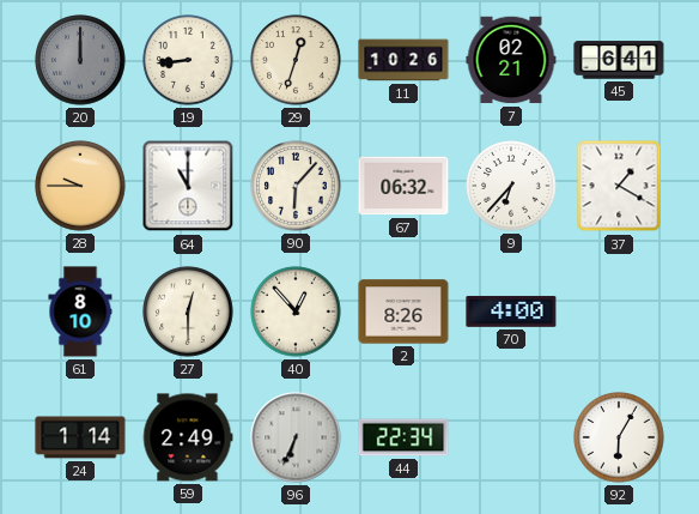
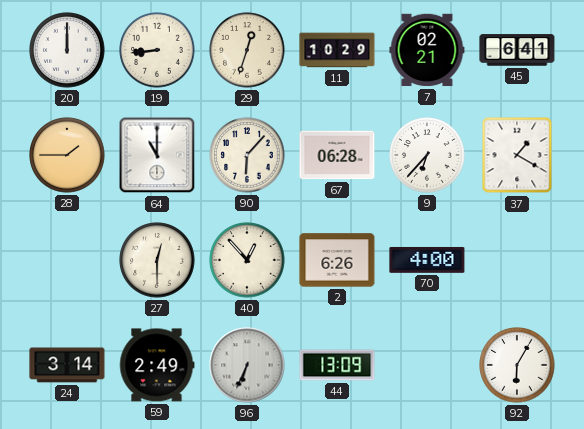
20 dial: grey -> white
11: 10:26 -> 10:29
28: 9:45 -> 1:45
67: 06:32 -> 06:28
61: 8:10 -> none
2: 8:26 -> 6:26
24: 1:14 -> 3:14
44: 22:34 -> 13:09
